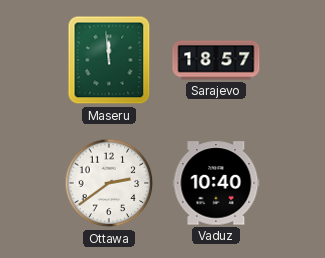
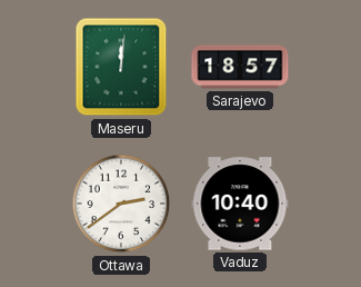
Maseru: 11:59 -> 12:01
